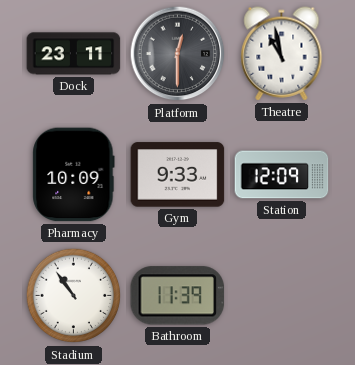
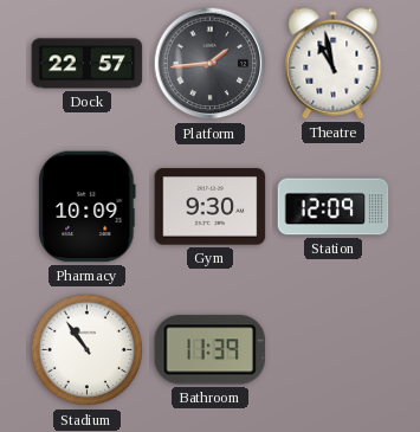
Dock: 23:11 -> 22:57
Platform: 12:30 -> 1:44
Gym: 9:33 -> 9:30
